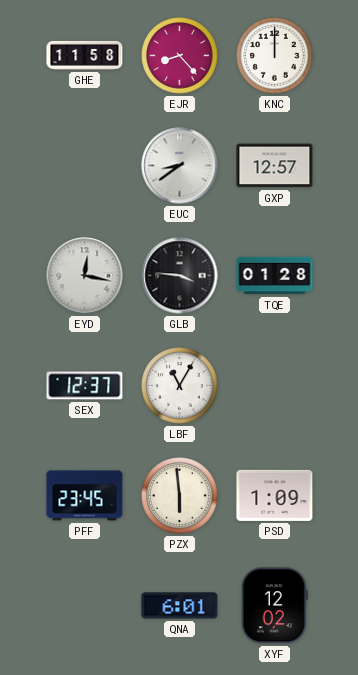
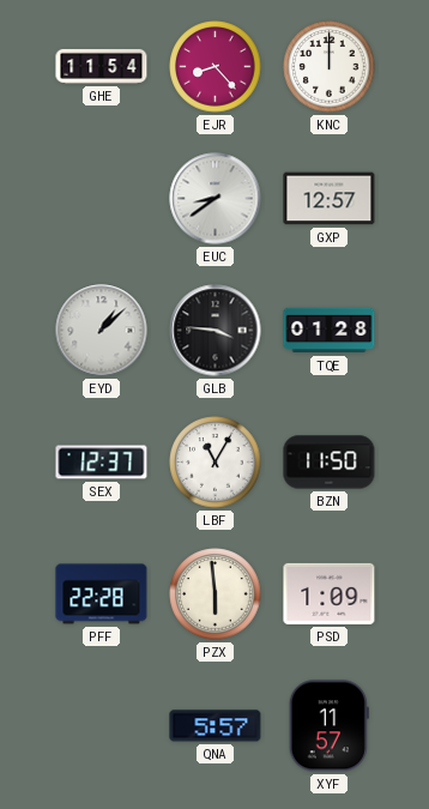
GHE: 11:58 -> 11:54
EYD: 12:17 -> 1:08
BZN: none -> 11:50
PFF: 23:45 -> 22:28
QNA: 6:01 -> 5:57
XYF: 12:02 -> 11:57
